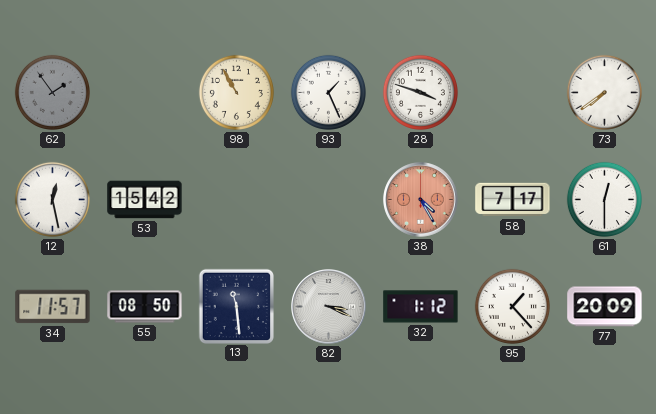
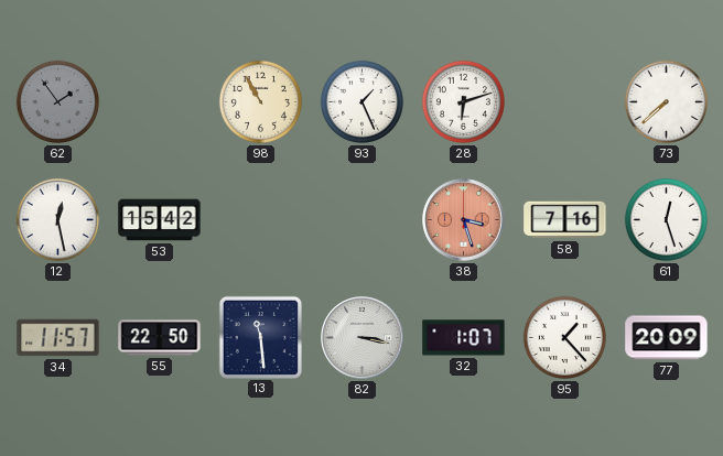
28: 3:48 -> 6:12
73: 7:39 -> 7:38
38: 4:25 -> 3:27
58: 7:17 -> 7:16
61: 12:30 -> 12:27
55: 08:50 -> 22:50
82: 3:19 -> 3:17
32: 1:12 -> 1:07
